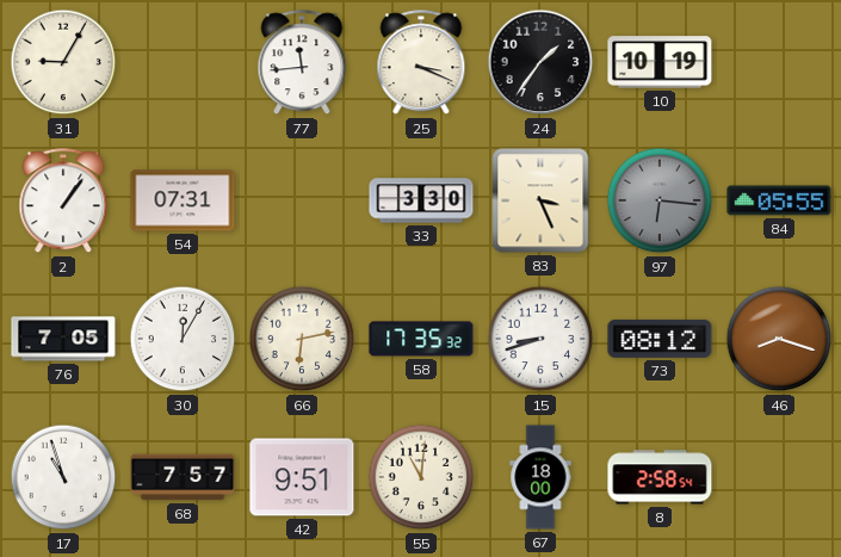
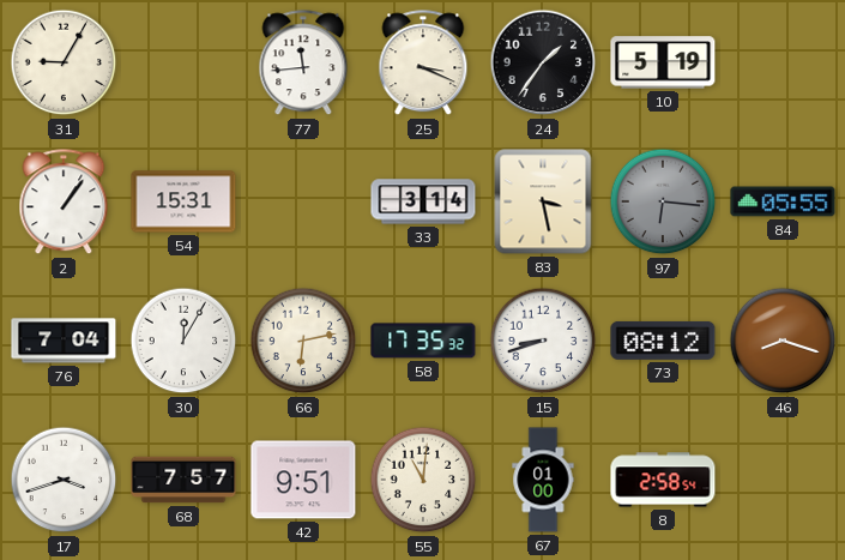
10: 10:19 -> 5:19
54: 07:31 -> 15:31
33: 3:30 -> 3:14
83: 3:26 -> 3:28
76: 7:05 -> 7:04
17: 10:57 -> 3:42
67: 18:00 -> 01:00
